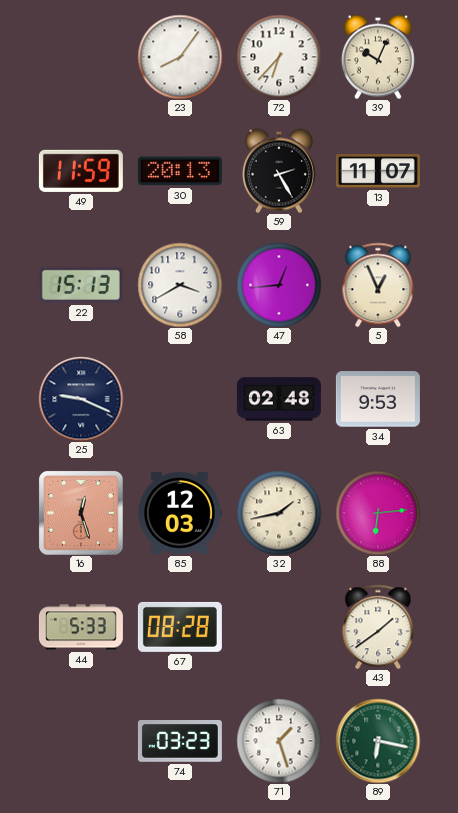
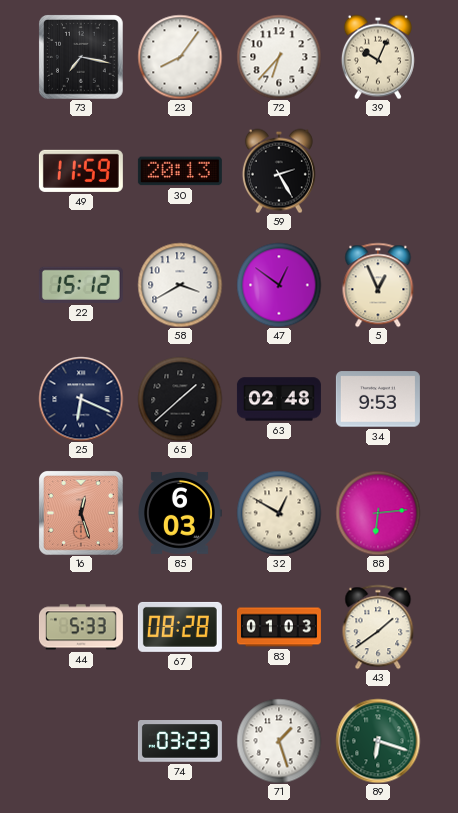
73: none -> 7:17
13: 11:07 -> none
22: 15:13 -> 15:12
47: 12:44 -> 12:51
25: 9:19 -> 6:19
65: none -> 1:38
85: 12:03 -> 6:03
32: 1:43 -> 12:50
83: none -> 01:03
89: 6:17 -> 6:18
